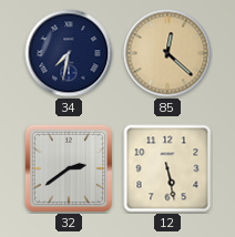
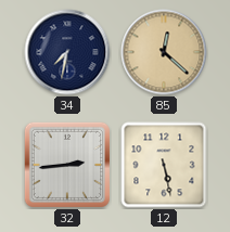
32: 2:39 -> 2:44
